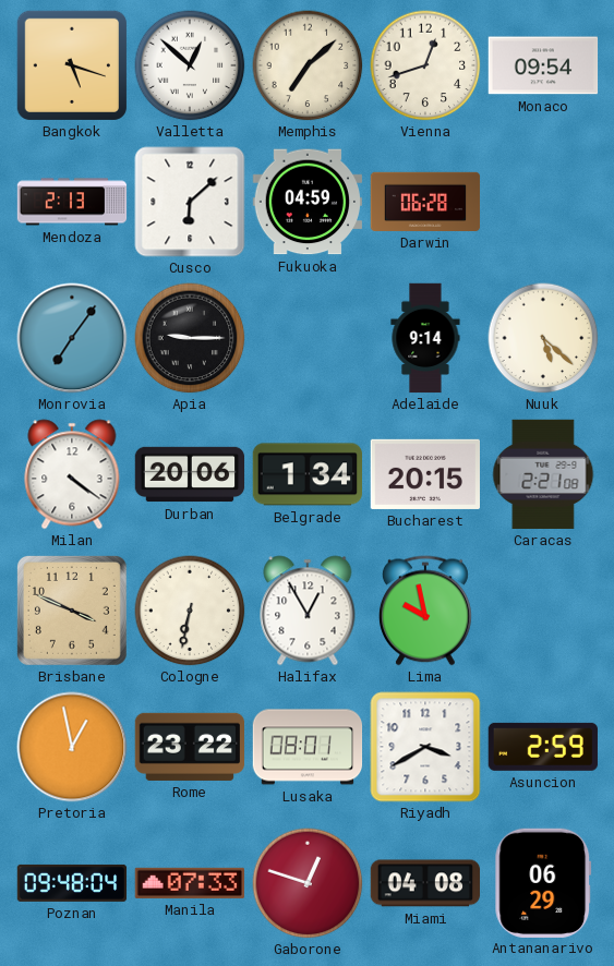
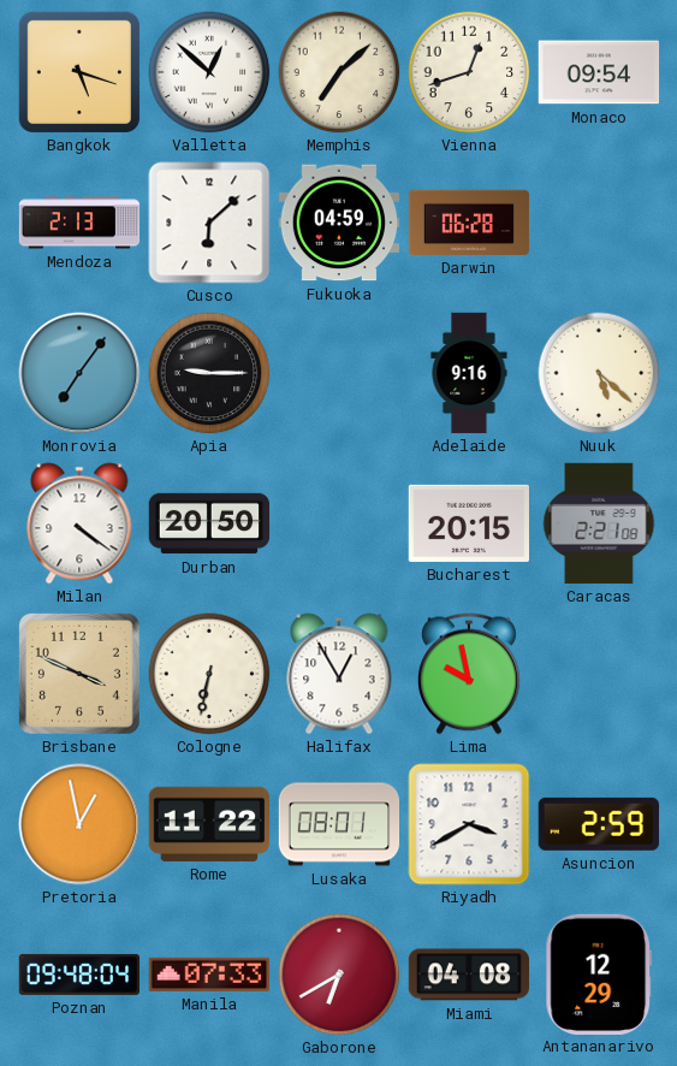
Adelaide: 9:14 -> 9:16
Durban: 20:06 -> 20:50
Belgrade: 1:34 -> none
Rome: 23:22 -> 11:22
Gaborone: 12:48 -> 6:40
Antananarivo: 06:29 -> 12:29
